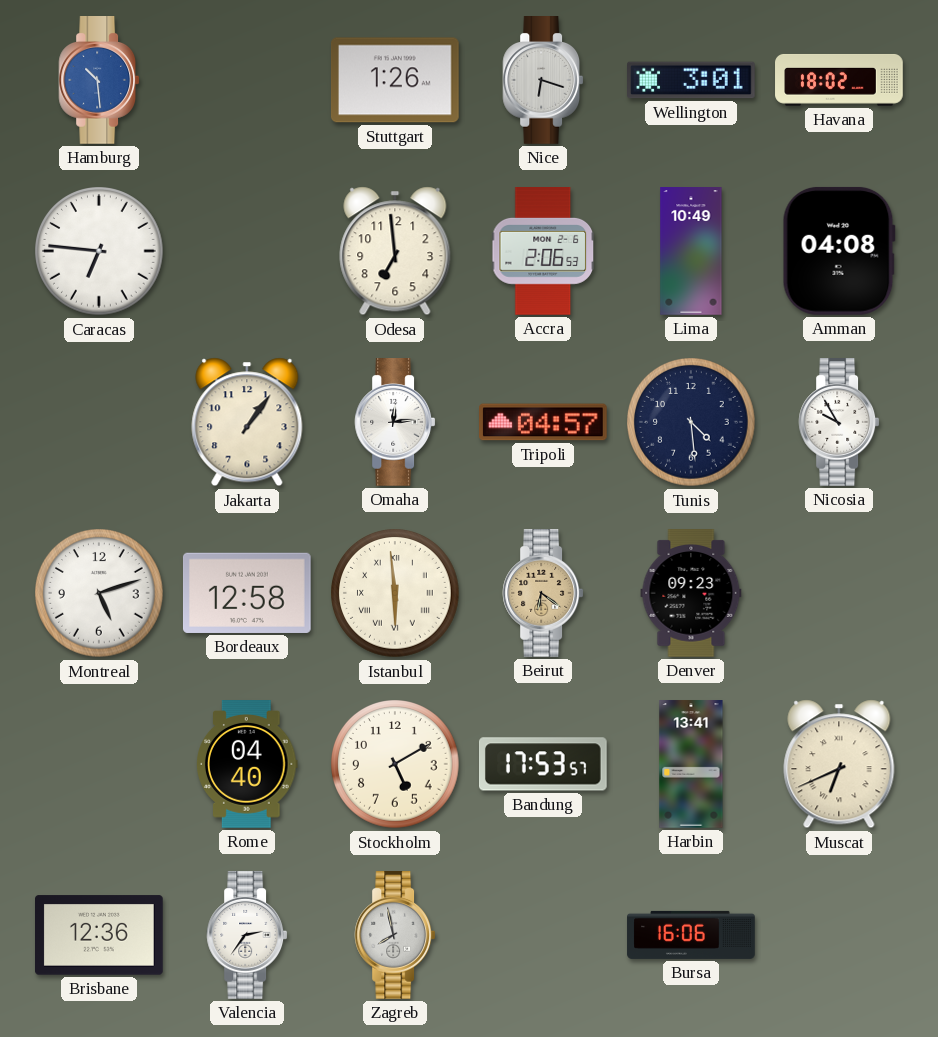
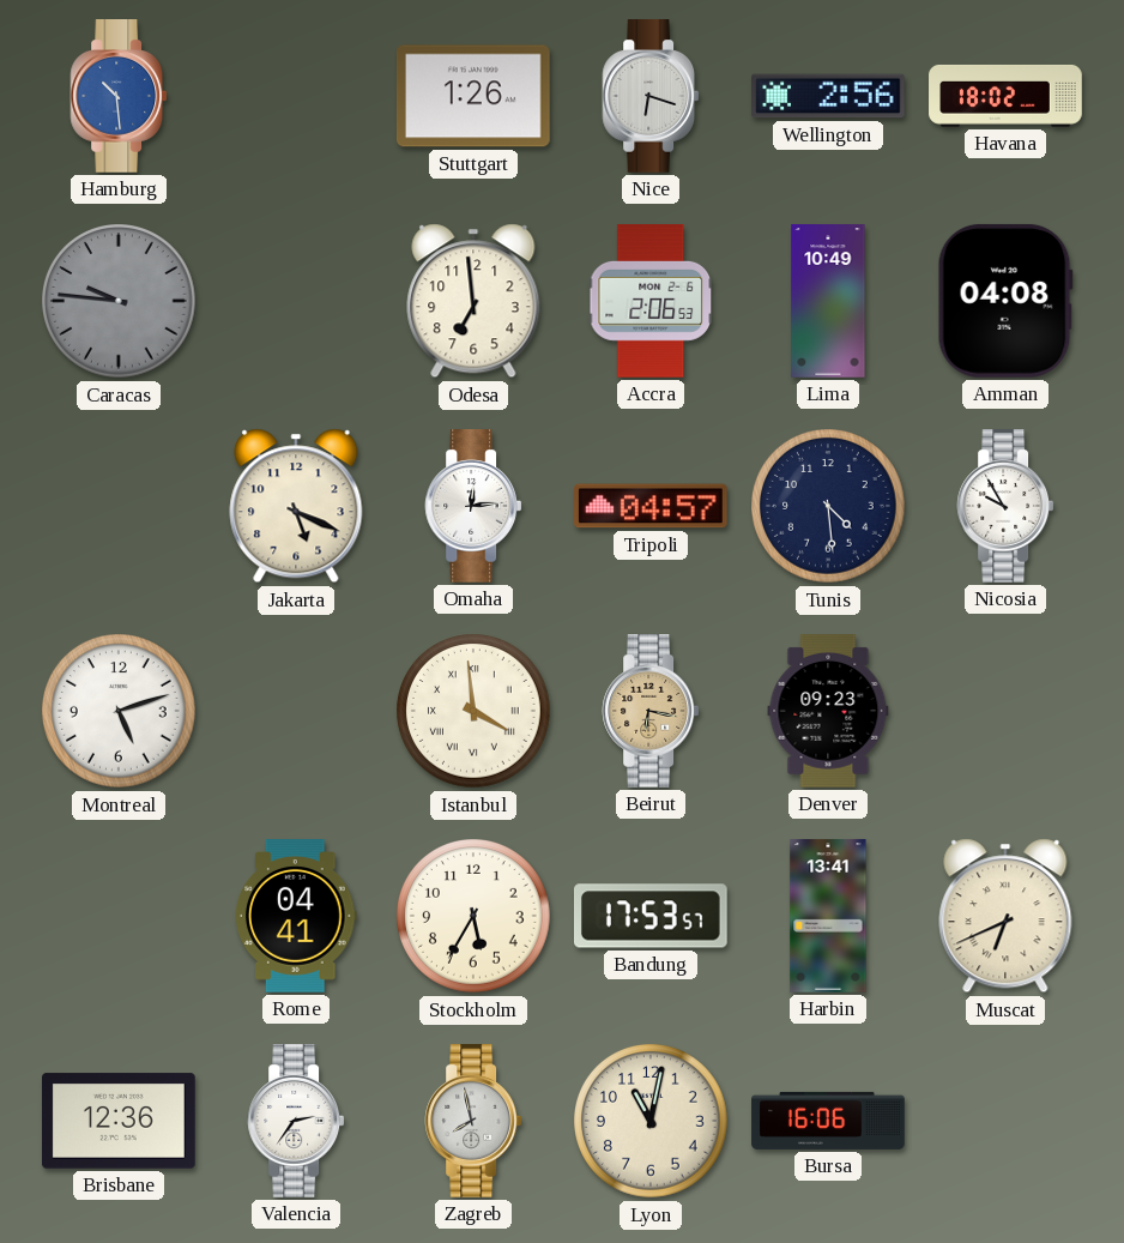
Wellington: 3:01 -> 2:56
Caracas: 6:46 -> 9:46
Caracas dial: white -> grey
Jakarta: 1:06 -> 5:19
Bordeaux: 12:58 -> none
Istanbul: 5:59 -> 3:59
Beirut: 6:21 -> 6:17
Rome: 04:40 -> 04:41
Stockholm: 5:10 -> 5:35
Lyon: none -> 11:02
